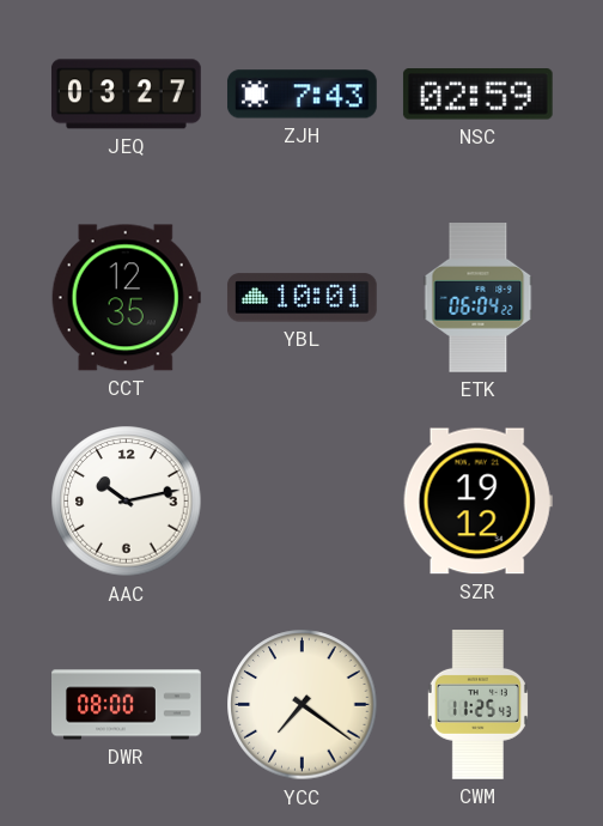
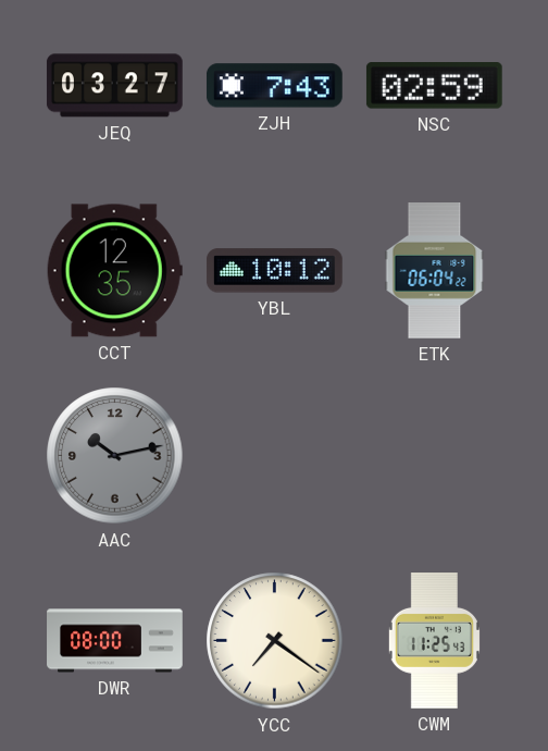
YBL: 10:01 -> 10:12
AAC dial: white -> grey
SZR: 19:12 -> none
